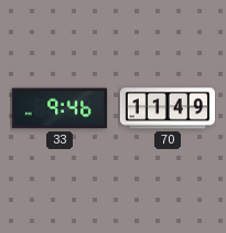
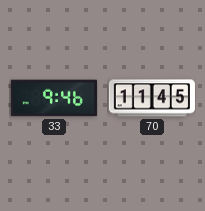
70: 11:49 -> 11:45
